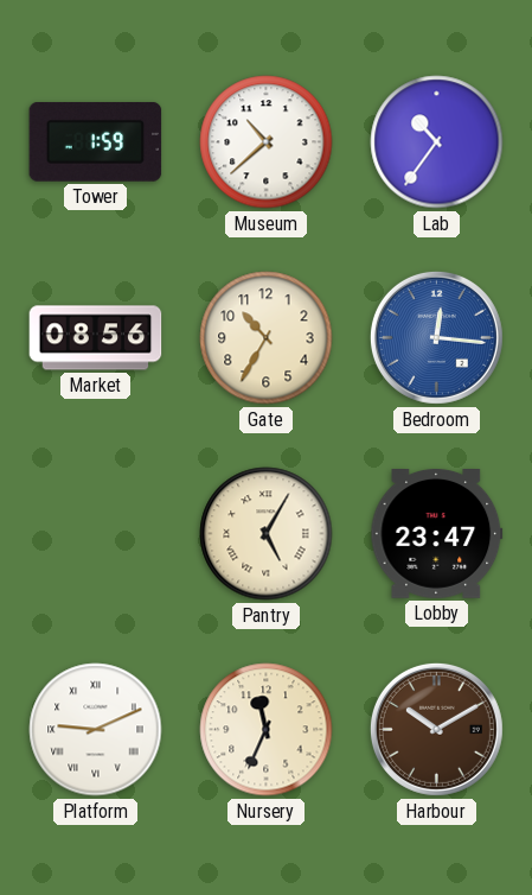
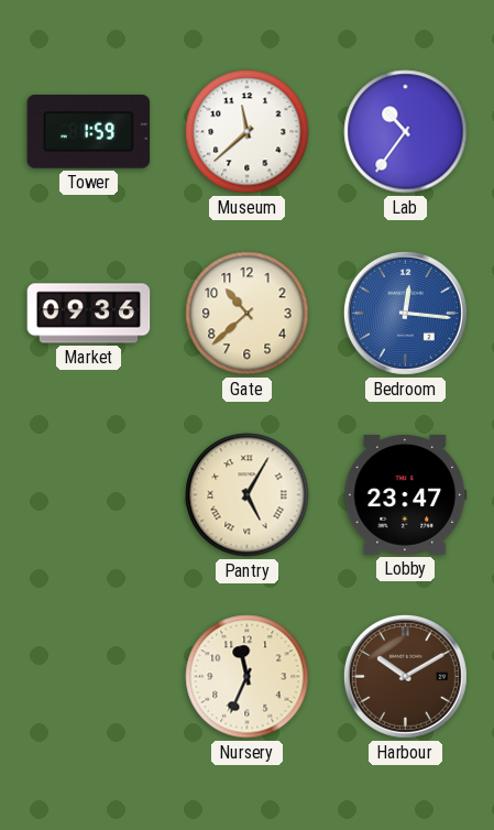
Museum: 10:38 -> 11:38
Market: 08:56 -> 09:36
Gate: 10:35 -> 10:38
Platform: 9:11 -> none
